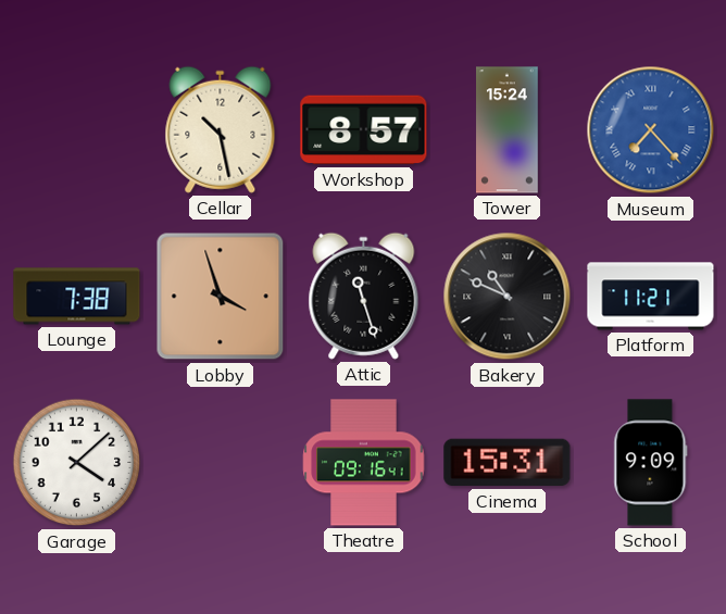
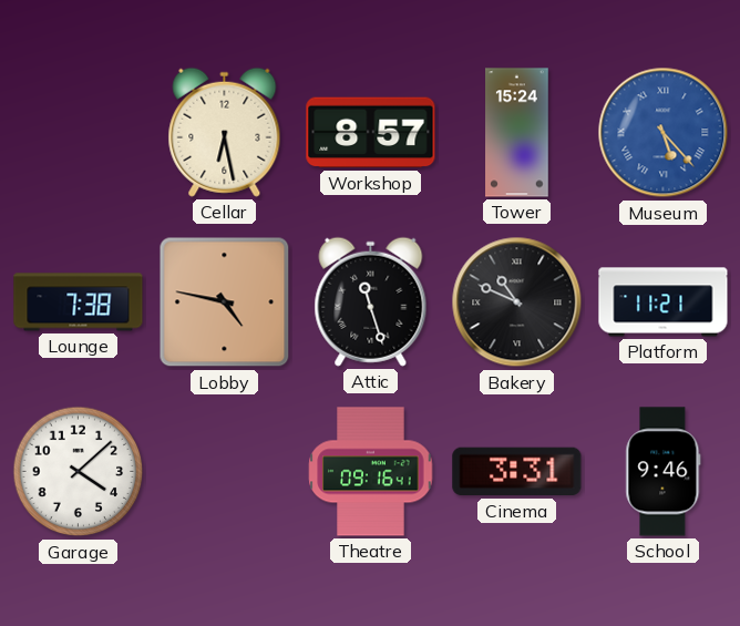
Cellar: 10:28 -> 6:28
Museum: 7:23 -> 5:23
Lobby: 3:57 -> 4:47
Cinema: 15:31 -> 3:31
School: 9:09 -> 9:46
